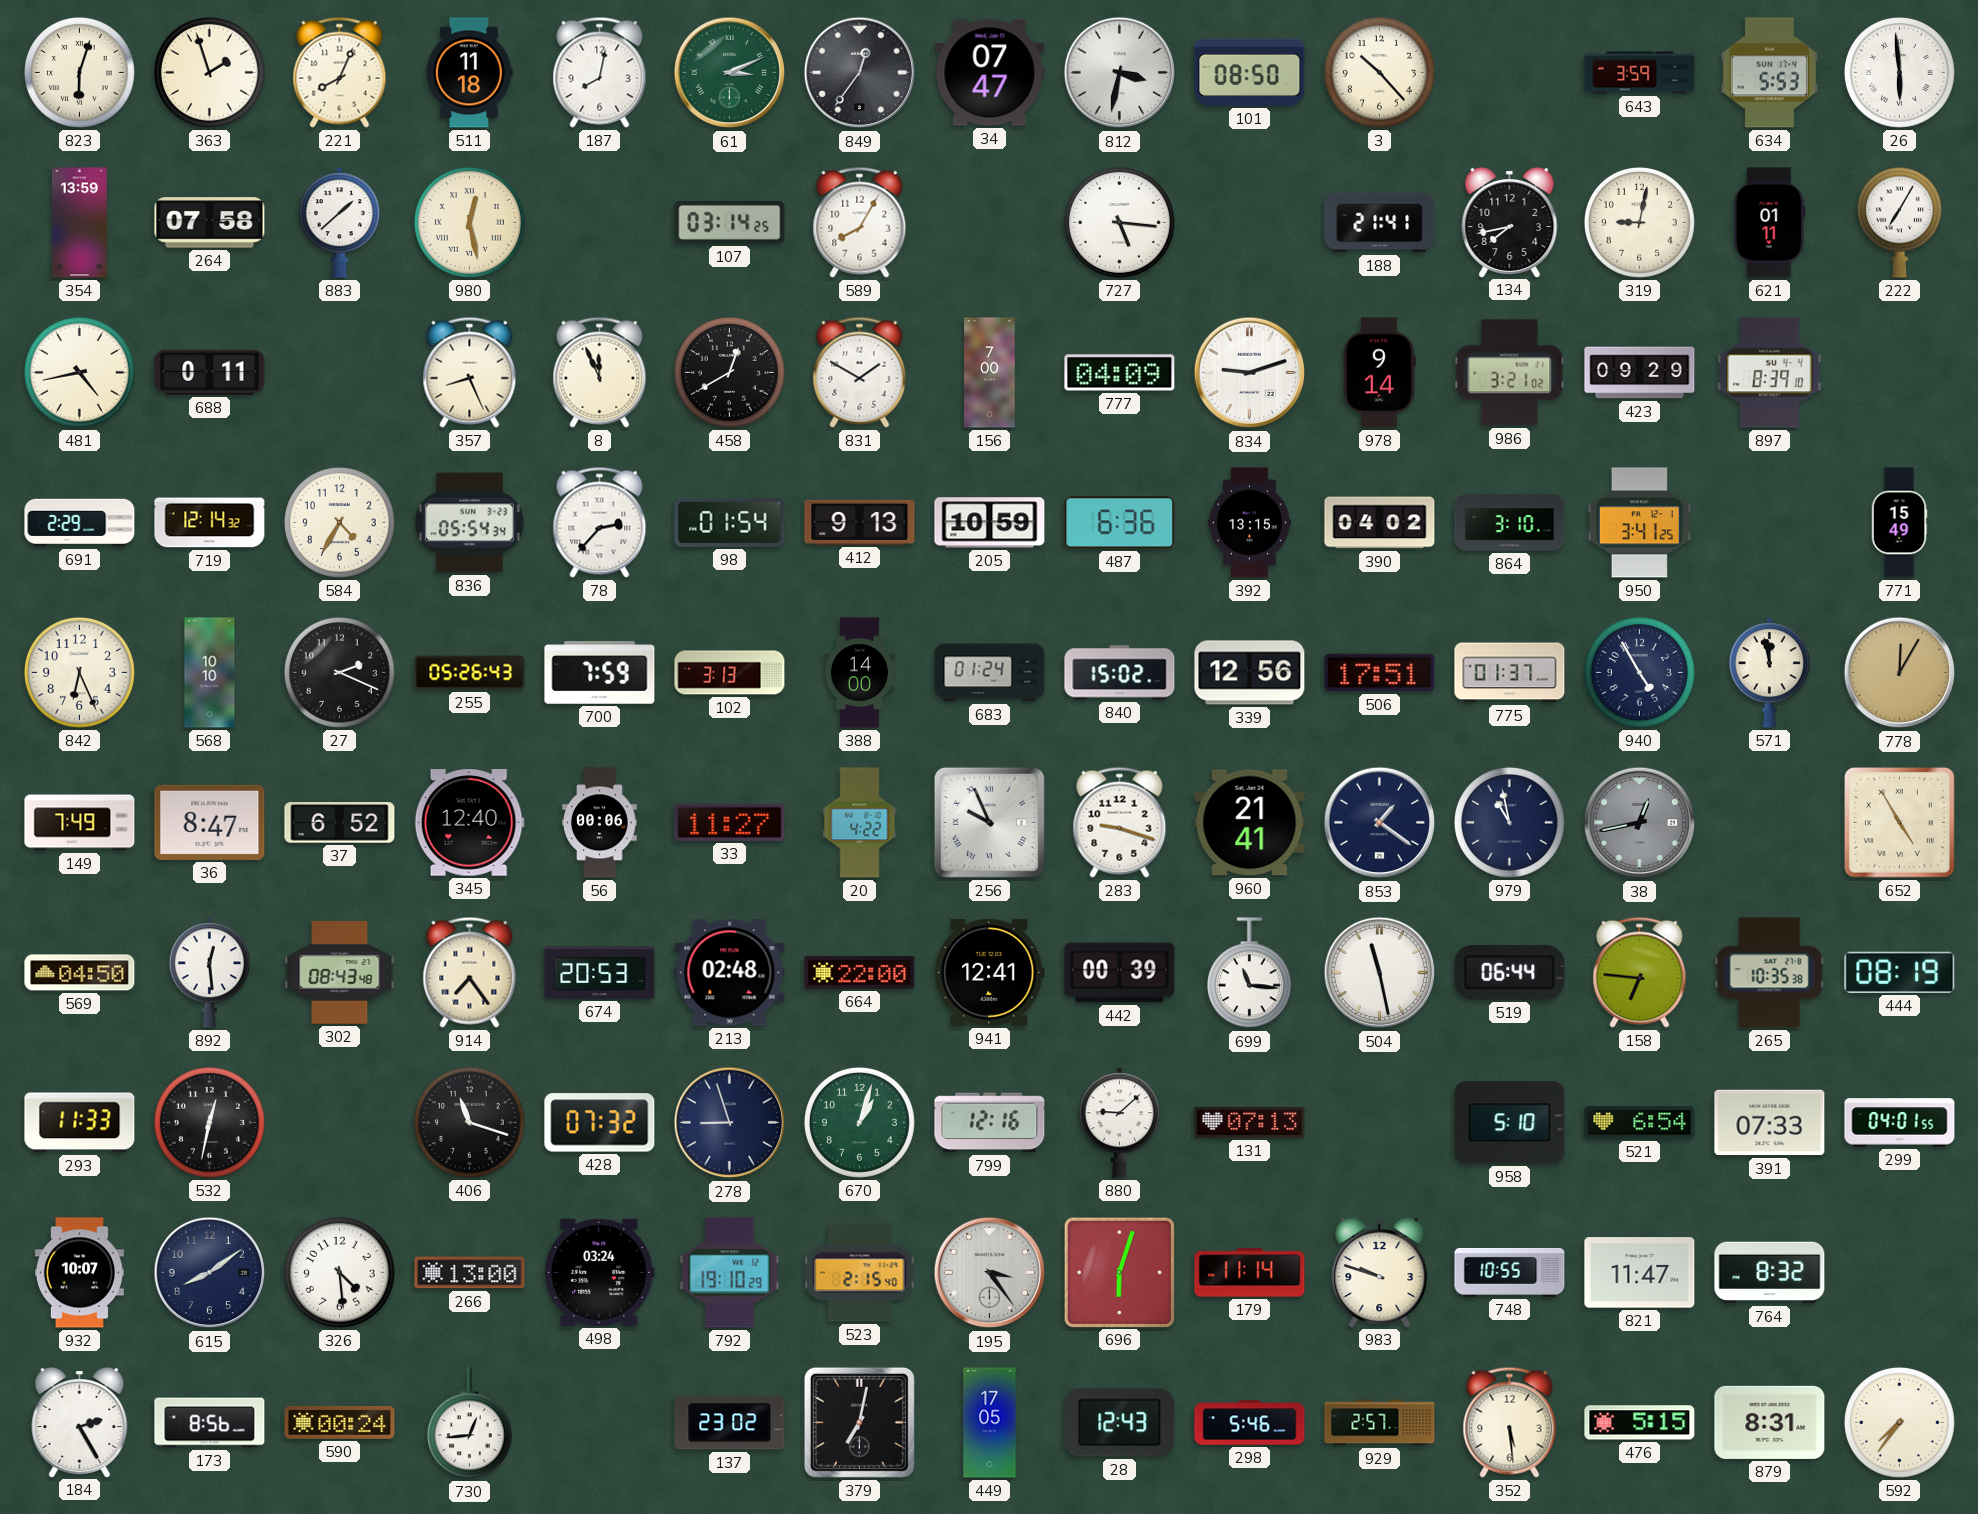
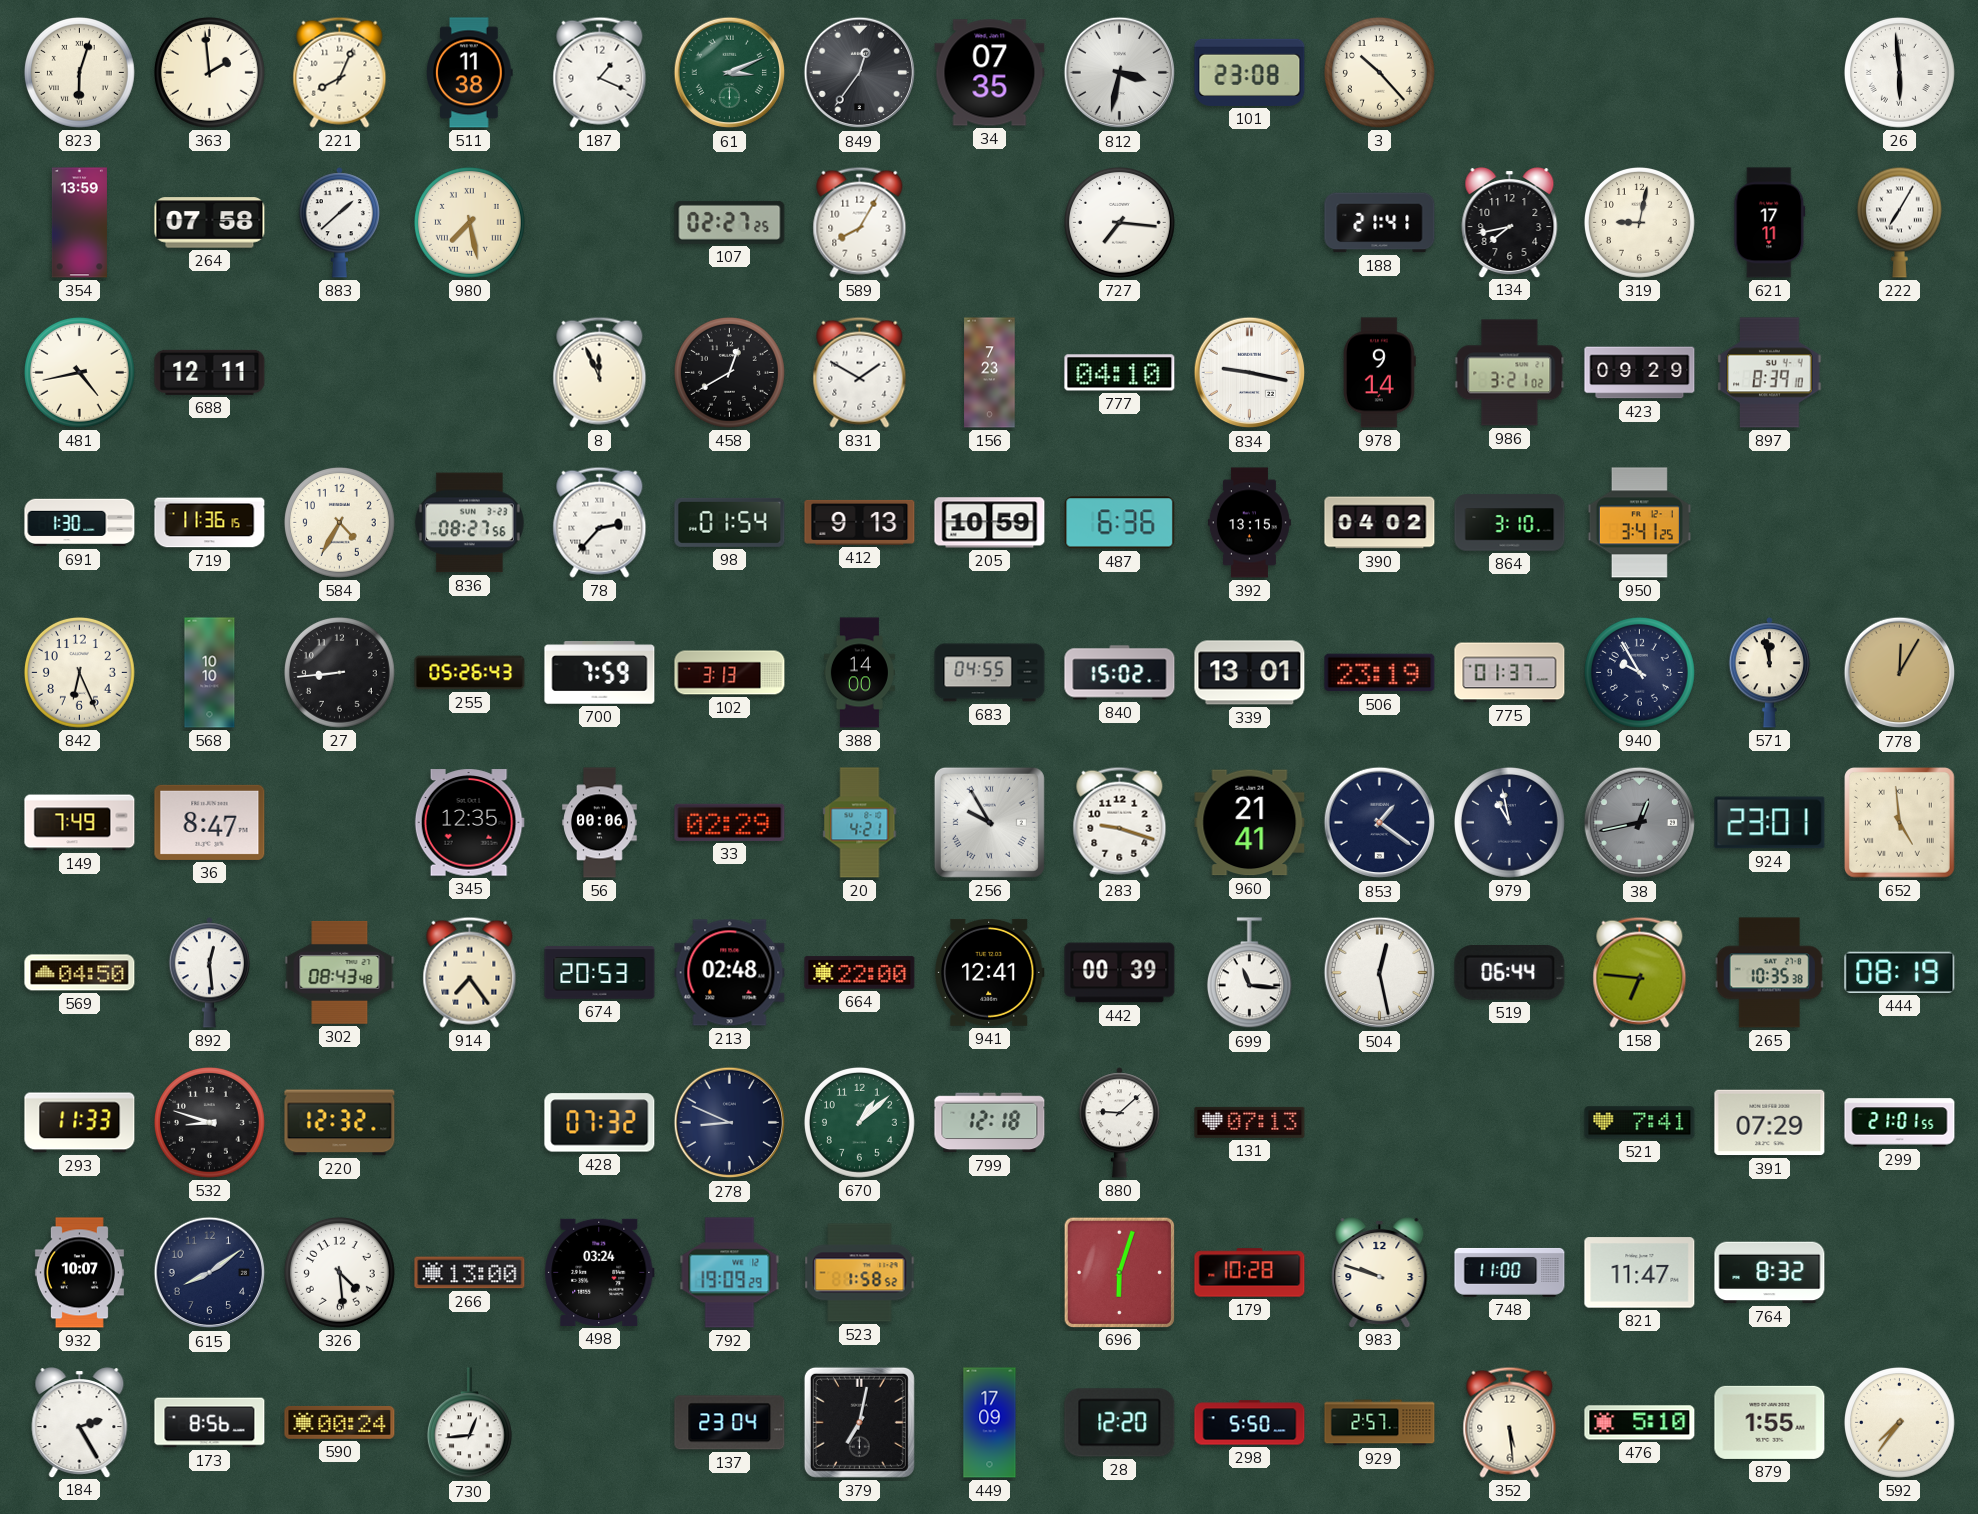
363: 1:57 -> 1:59
511: 11:18 -> 11:38
187: 8:02 -> 1:19
34: 07:47 -> 07:35
101: 08:50 -> 23:08
643: 3:59 -> none
634: 5:53 -> none
980: 12:28 -> 7:28
107: 03:14 -> 02:27
727: 5:16 -> 7:16
621: 01:11 -> 17:11
688: 0:11 -> 12:11
357: 8:26 -> none
156: 7:00 -> 7:23
777: 04:09 -> 04:10
834: 9:12 -> 9:17
691: 2:29 -> 1:30
719: 12:14 -> 11:36
836: 05:54 -> 08:27
771: 15:49 -> none
27: 2:19 -> 8:44
683: 01:24 -> 04:55
339: 12:56 -> 13:01
506: 17:51 -> 23:19
940: 4:55 -> 9:55
37: 6:52 -> none
345: 12:40 -> 12:35
33: 11:27 -> 02:29
20: 4:22 -> 4:21
256: 9:56 -> 9:55
924: none -> 23:01
652: 4:55 -> 4:59
504: 11:28 -> 12:28
532: 12:32 -> 8:48
220: none -> 12:32
406: 11:18 -> none
278: 8:57 -> 8:49
670: 1:03 -> 1:08
799: 12:16 -> 12:18
958: 5:10 -> none
521: 6:54 -> 7:41
391: 07:33 -> 07:29
299: 04:01 -> 21:01
792: 19:10 -> 19:09
523: 2:15 -> 1:58
195: 3:24 -> none
179: 11:14 -> 10:28
748: 10:55 -> 11:00
137: 23:02 -> 23:04
449: 17:05 -> 17:09
28: 12:43 -> 12:20
298: 5:46 -> 5:50
476: 5:15 -> 5:10
879: 8:31 -> 1:55
